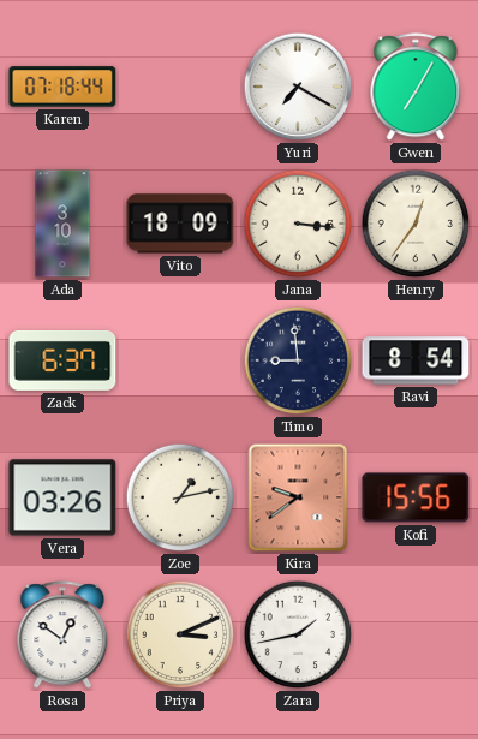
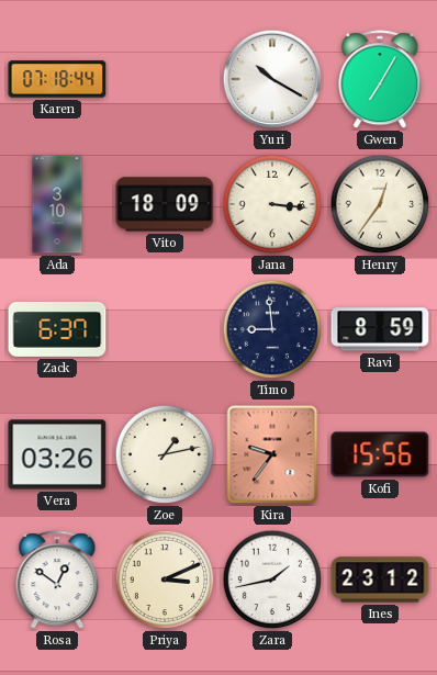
Yuri: 7:20 -> 10:20
Ravi: 8:54 -> 8:59
Kira: 9:39 -> 9:36
Ines: none -> 23:12
